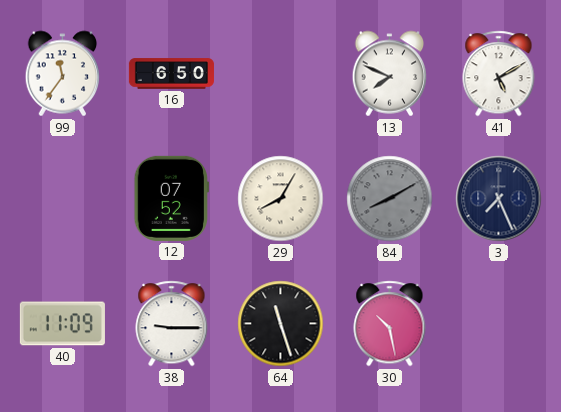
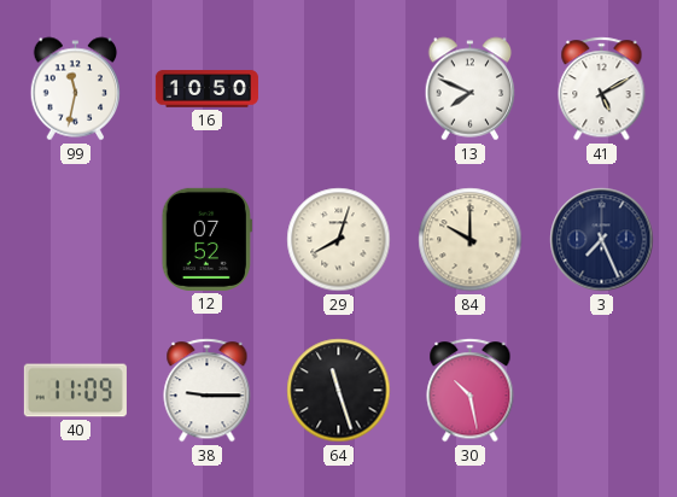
99: 11:36 -> 11:32
16: 6:50 -> 10:50
29: 8:05 -> 8:03
84: 8:10 -> 10:00
84 dial: grey -> cream
